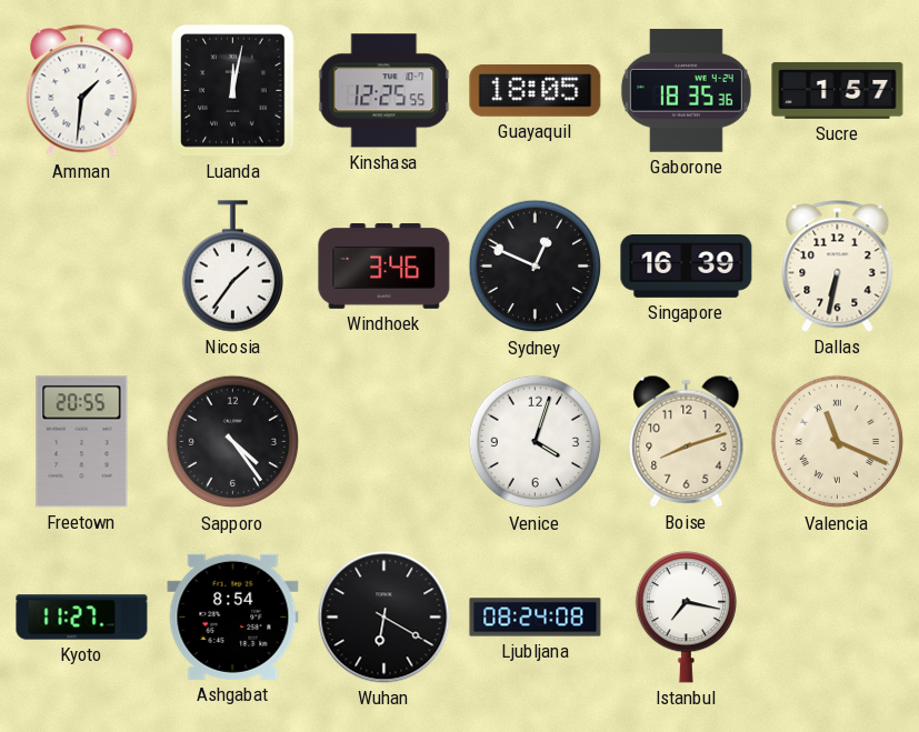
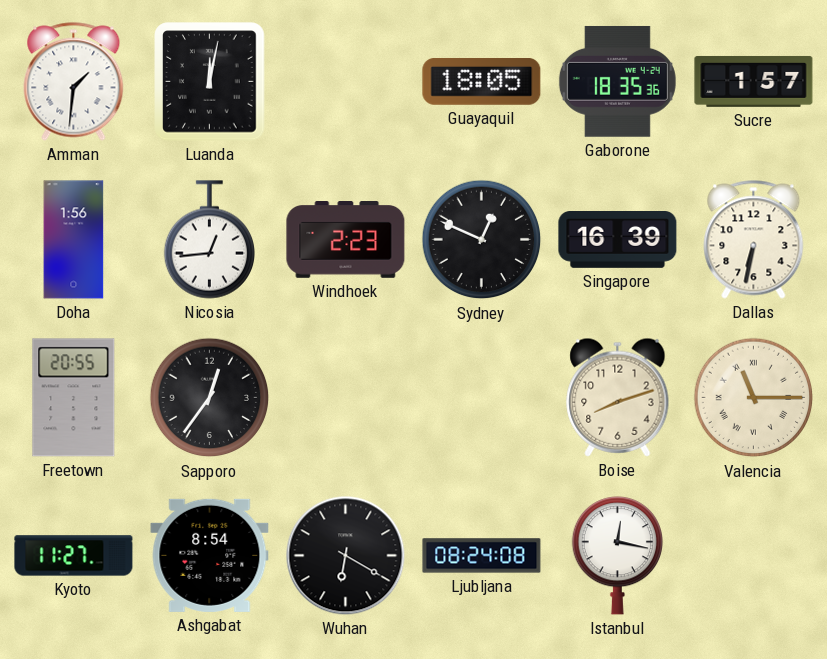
Kinshasa: 12:25 -> none
Doha: none -> 1:56
Nicosia: 1:36 -> 12:44
Windhoek: 3:46 -> 2:23
Sapporo: 4:24 -> 12:36
Venice: 4:03 -> none
Valencia: 11:19 -> 11:15
Istanbul: 7:17 -> 12:17
